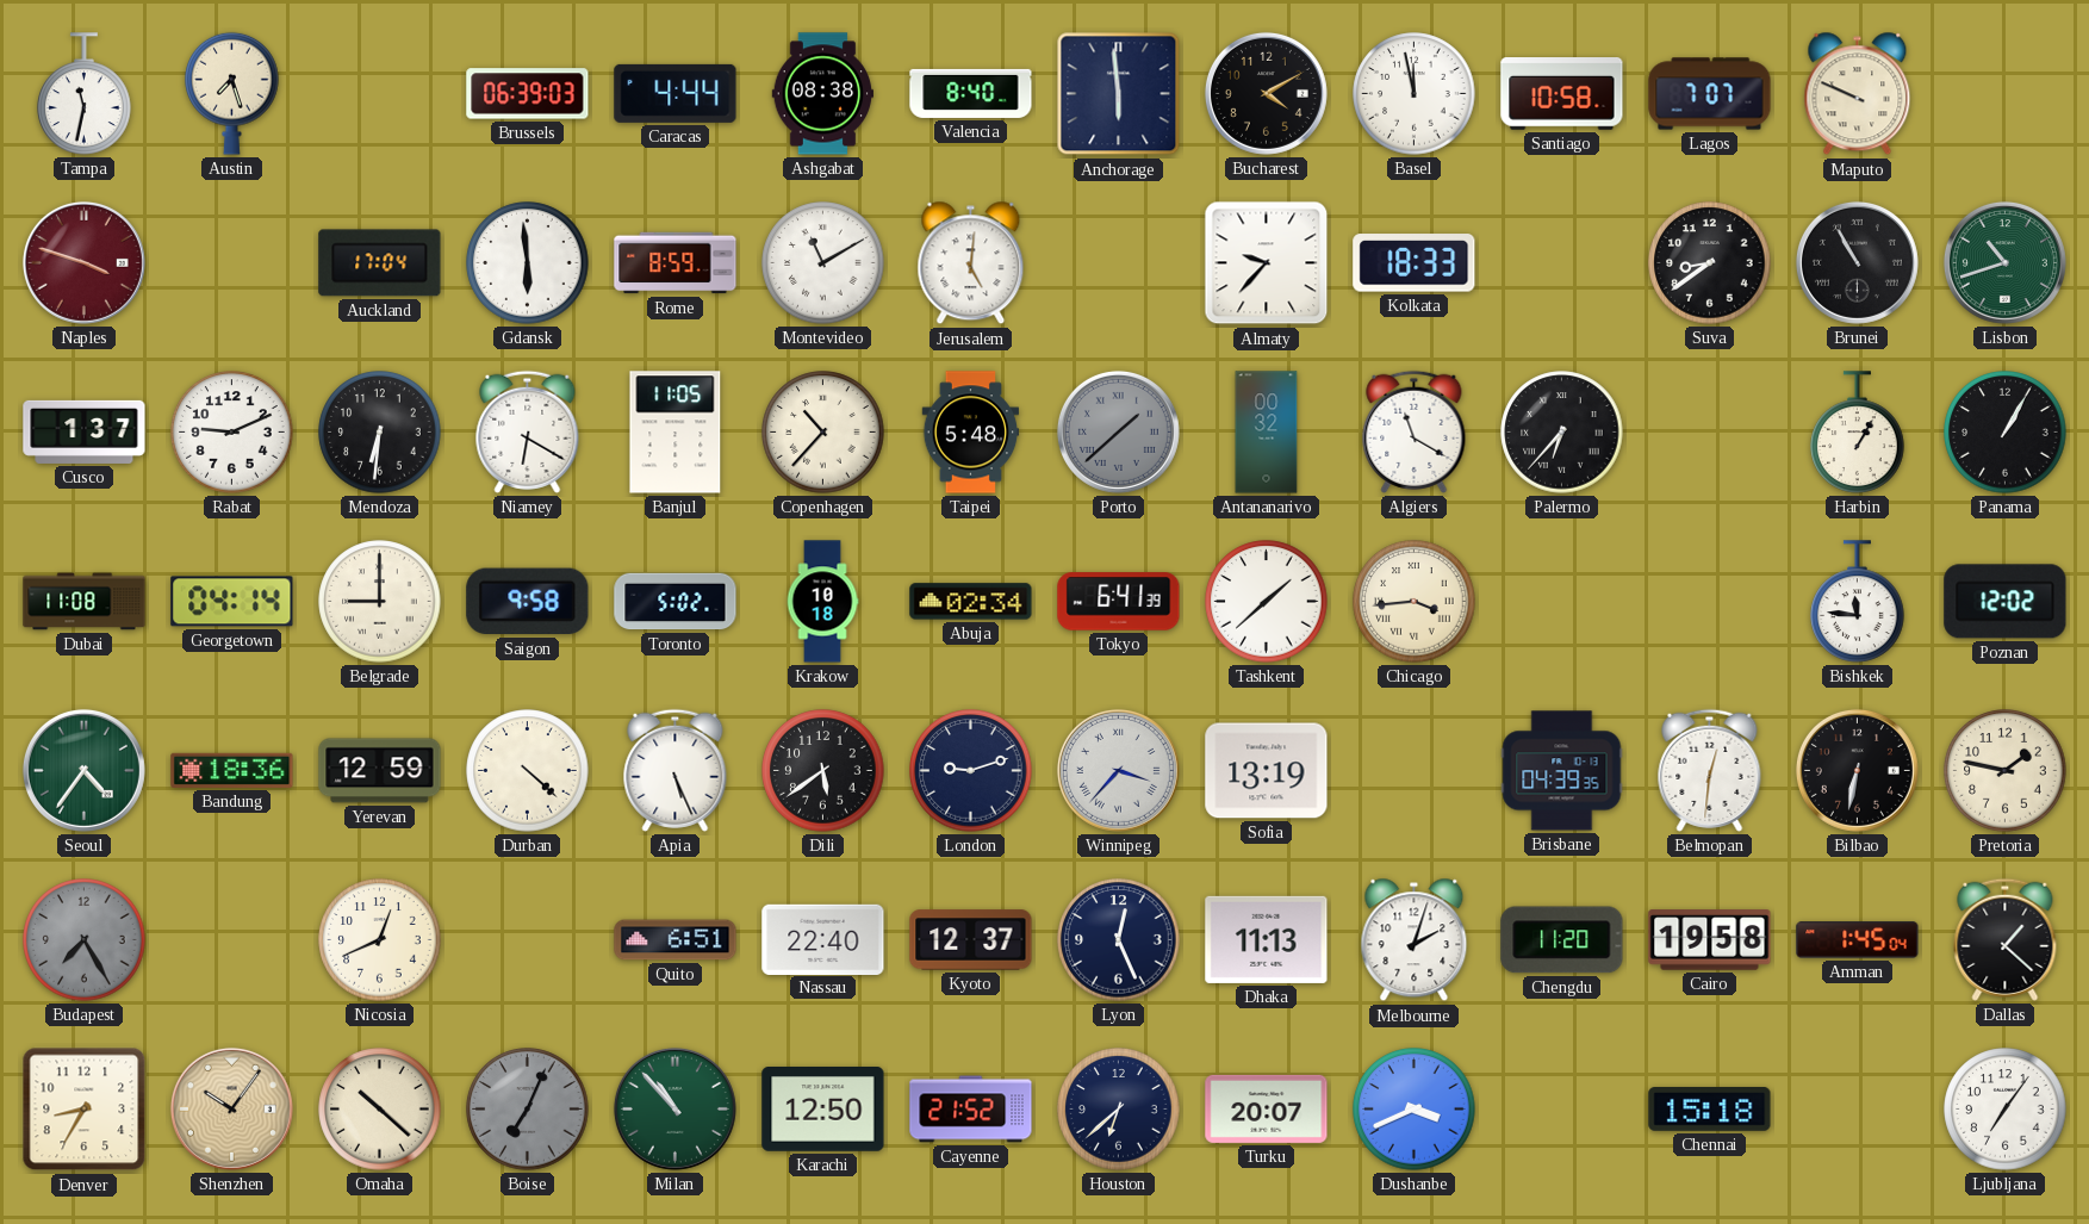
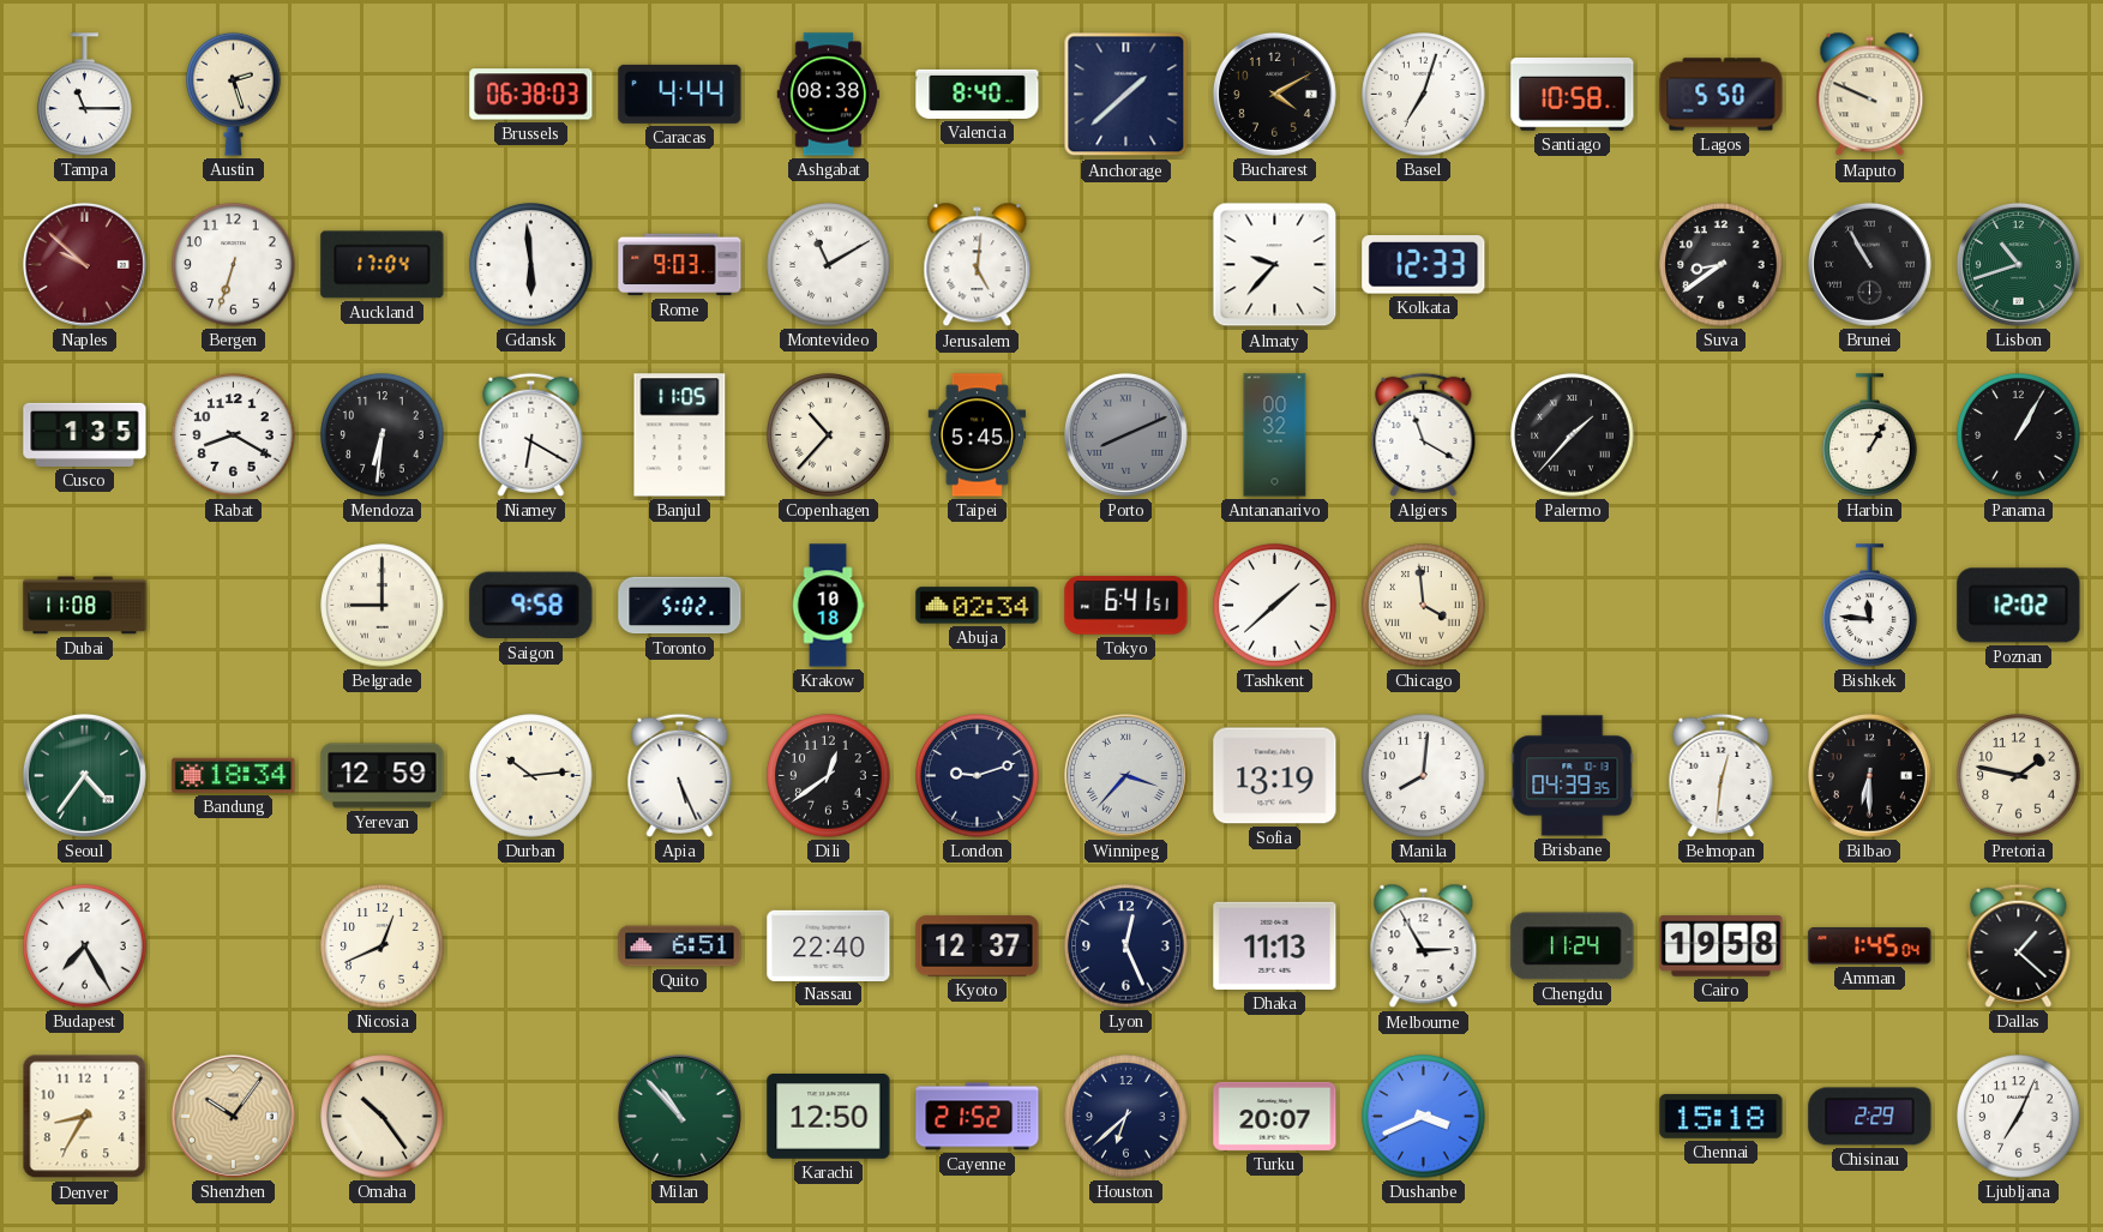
Tampa: 11:32 -> 11:15
Austin: 7:27 -> 2:27
Brussels: 06:39 -> 06:38
Anchorage: 5:59 -> 1:38
Basel: 11:58 -> 7:03
Lagos: 7:07 -> 5:50
Naples: 3:48 -> 9:52
Bergen: none -> 6:33
Rome: 8:59 -> 9:03
Kolkata: 18:33 -> 12:33
Cusco: 1:37 -> 1:35
Rabat: 9:11 -> 8:20
Taipei: 5:48 -> 5:45
Porto: 1:38 -> 8:11
Palermo: 6:37 -> 1:37
Georgetown: 04:14 -> none
Tokyo: 6:41:39 -> 6:41:51
Chicago: 3:44 -> 3:59
Bandung: 18:36 -> 18:34
Durban: 4:22 -> 10:14
Dili: 5:39 -> 12:39
Manila: none -> 8:01
Bilbao: 6:32 -> 6:30
Budapest dial: grey -> white
Melbourne: 2:03 -> 2:55
Chengdu: 11:20 -> 11:24
Omaha: 10:22 -> 10:24
Boise: 7:04 -> none
Chisinau: none -> 2:29
Ljubljana: 7:06 -> 7:04
